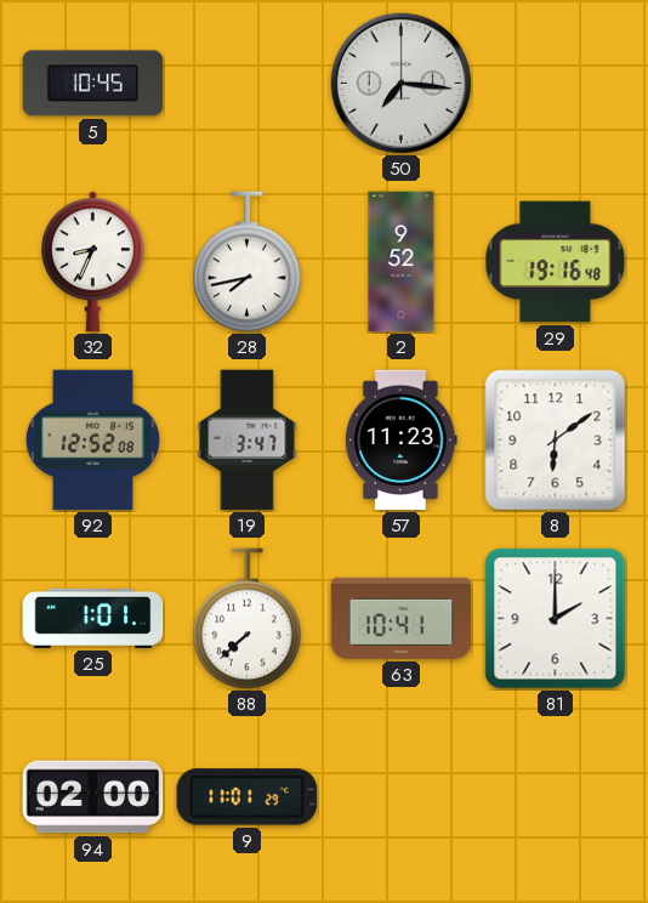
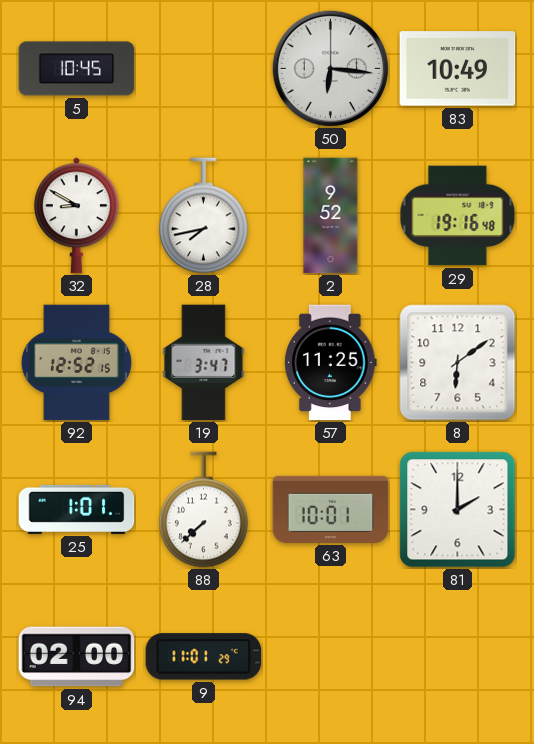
50: 7:16 -> 6:16
83: none -> 10:49
32: 8:34 -> 8:50
92: 12:52:08 -> 12:52:15
57: 11:23 -> 11:25
63: 10:41 -> 10:01
